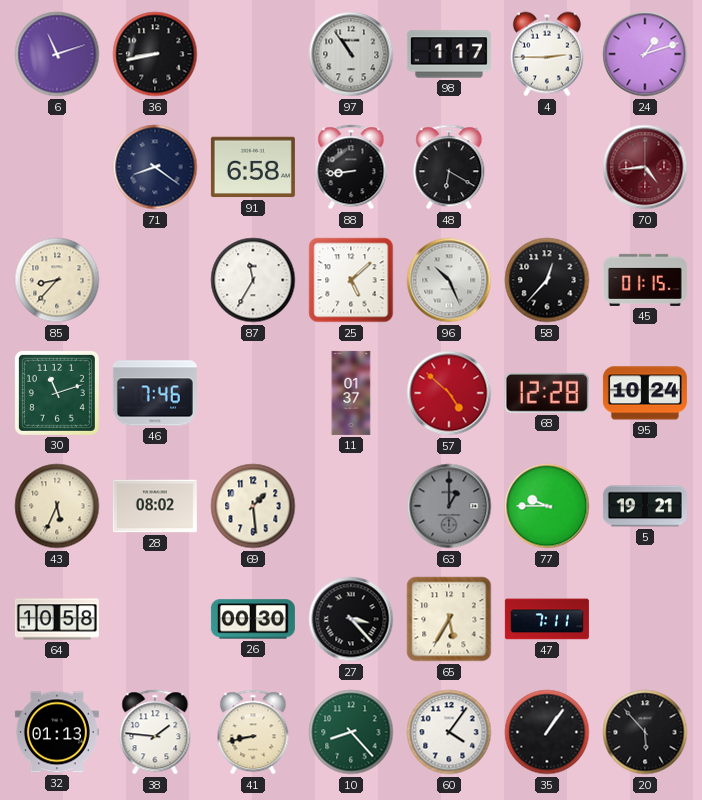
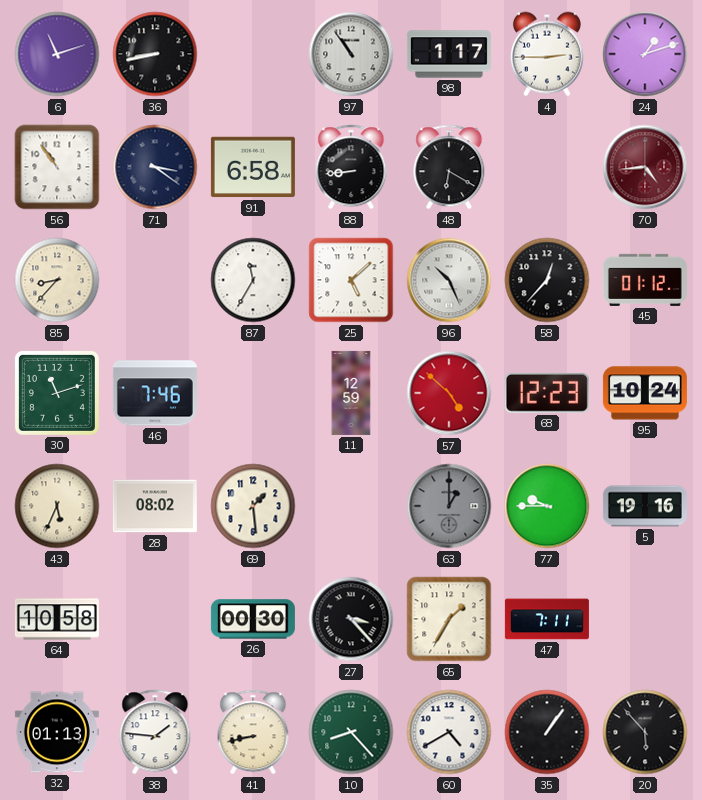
56: none -> 10:54
71: 8:21 -> 3:21
45: 01:15 -> 01:12
11: 01:37 -> 12:59
68: 12:28 -> 12:23
5: 19:21 -> 19:16
65: 5:35 -> 1:35
60: 4:06 -> 4:40
